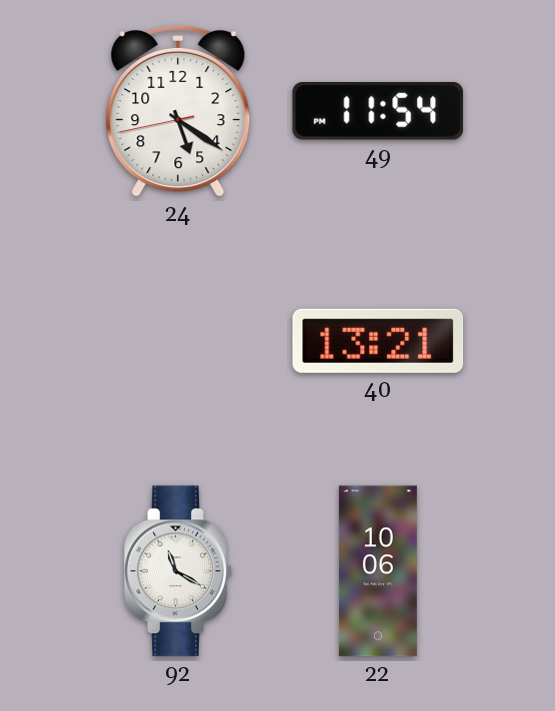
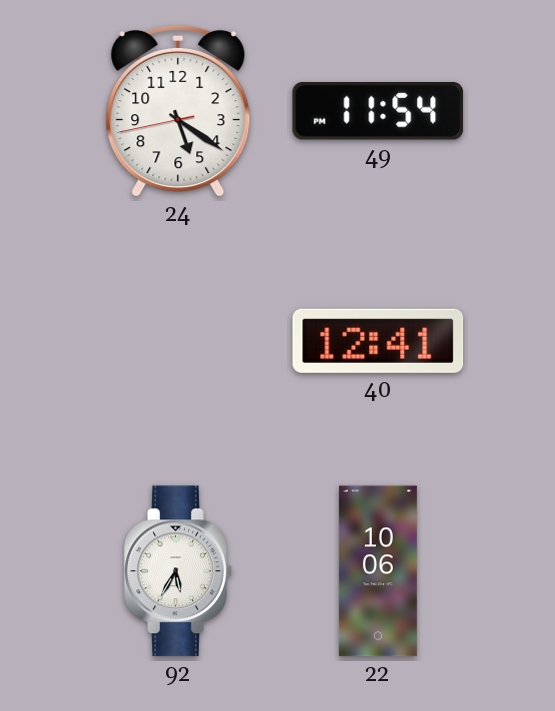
40: 13:21 -> 12:41
92: 11:20 -> 5:35
